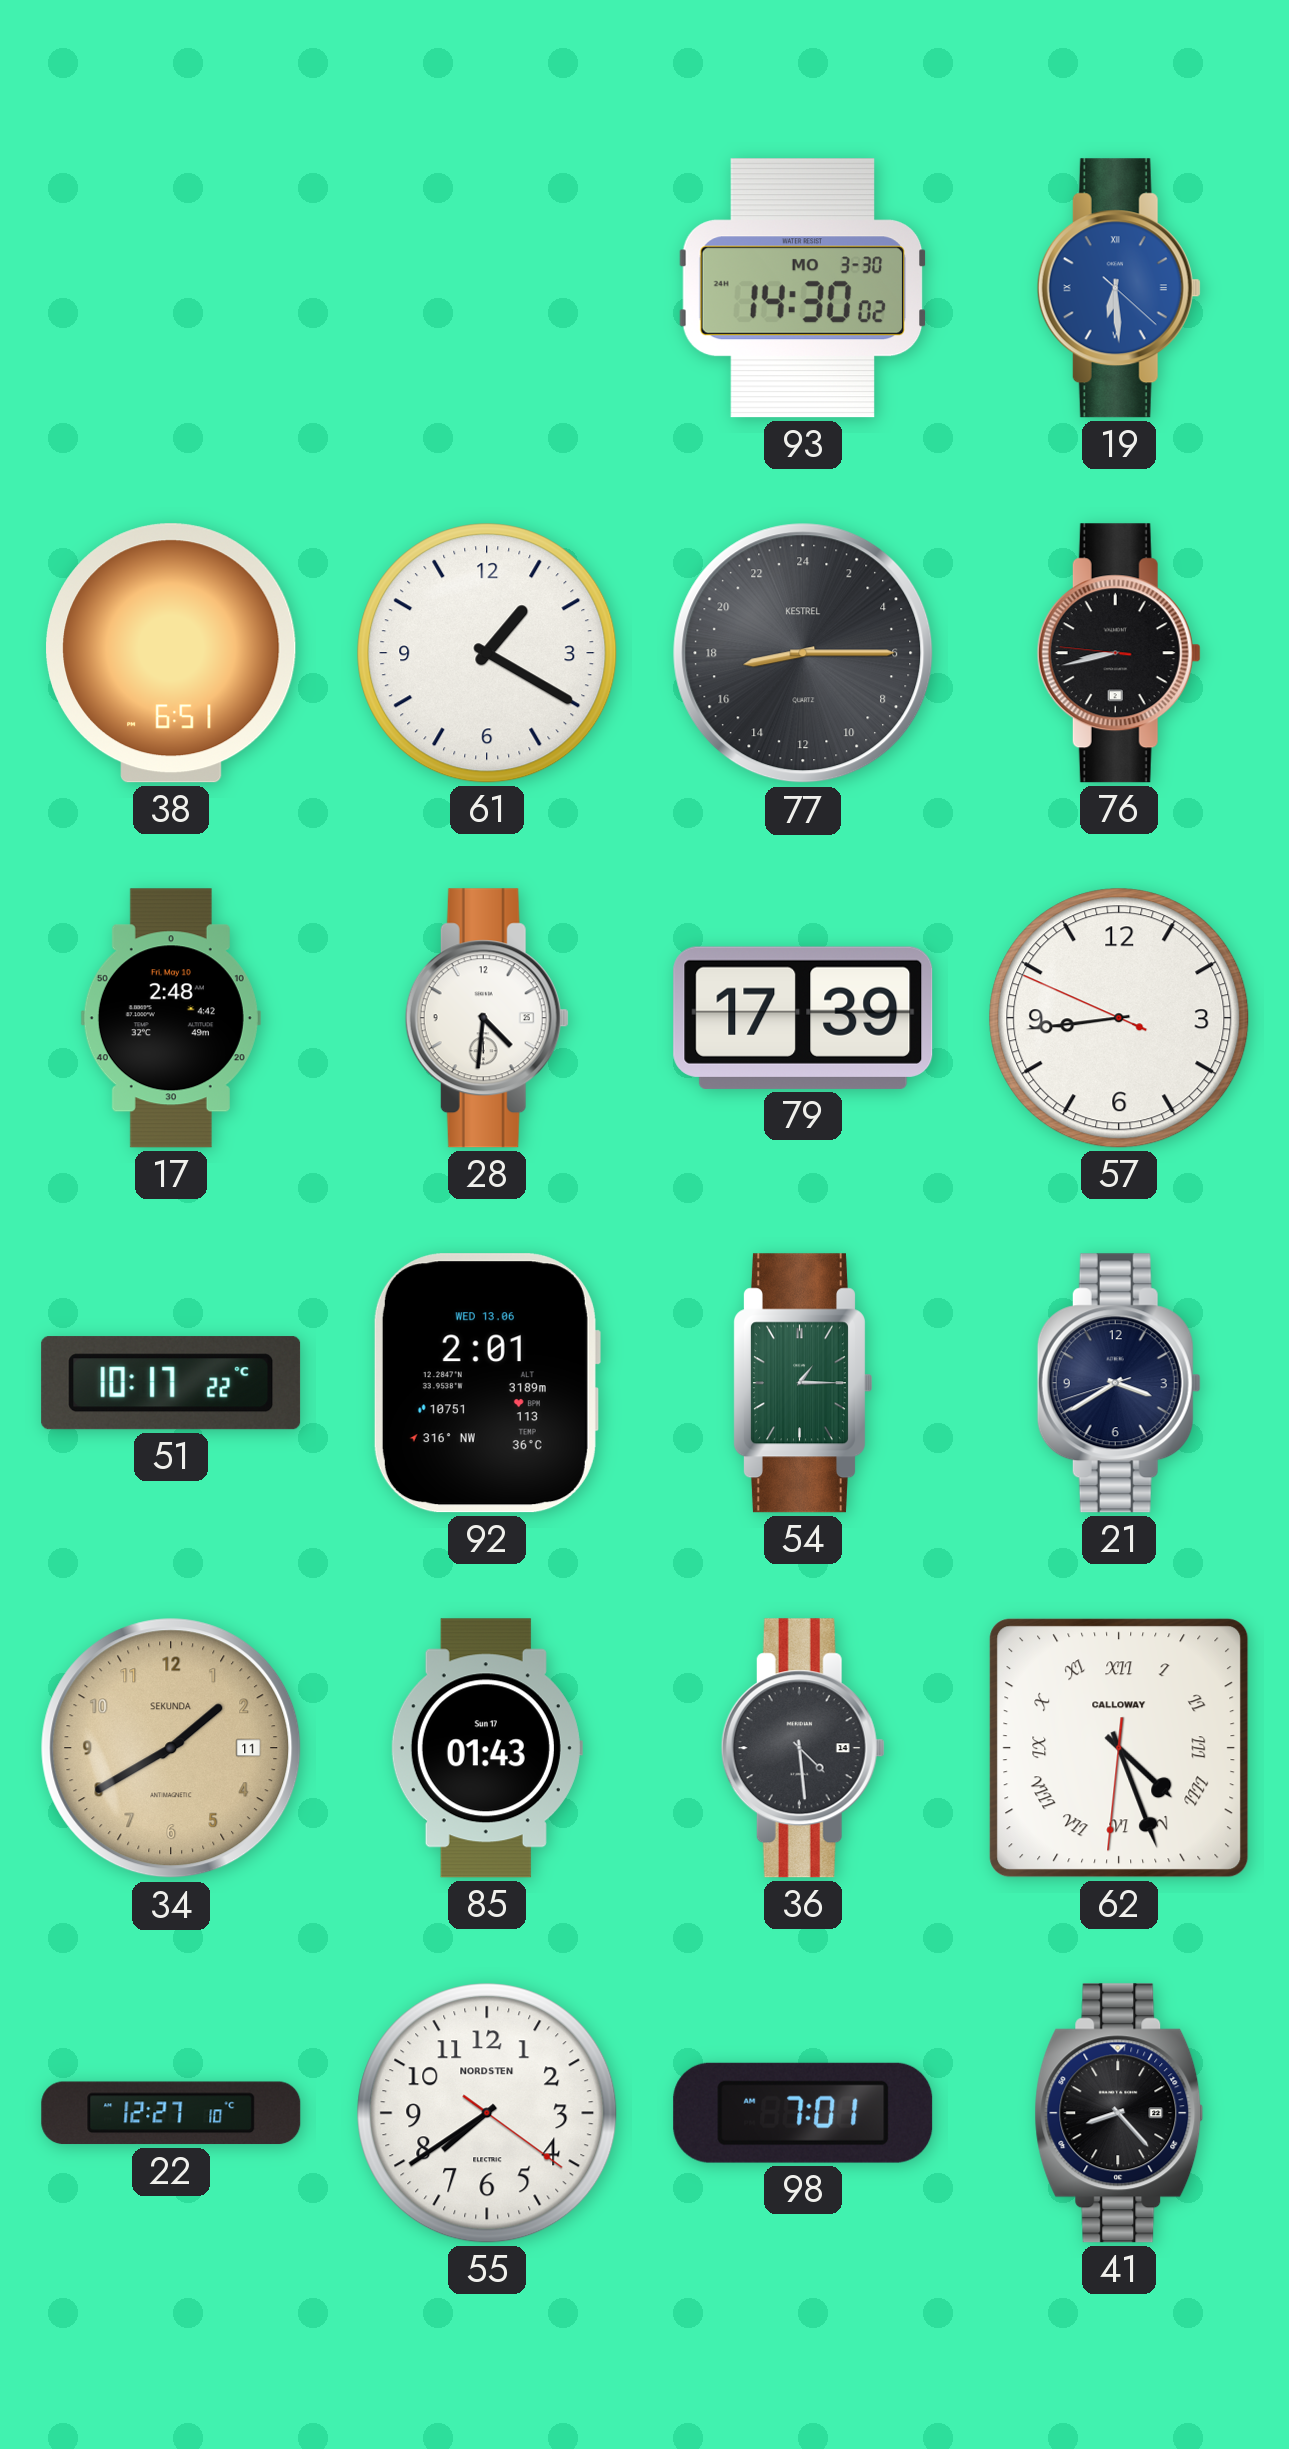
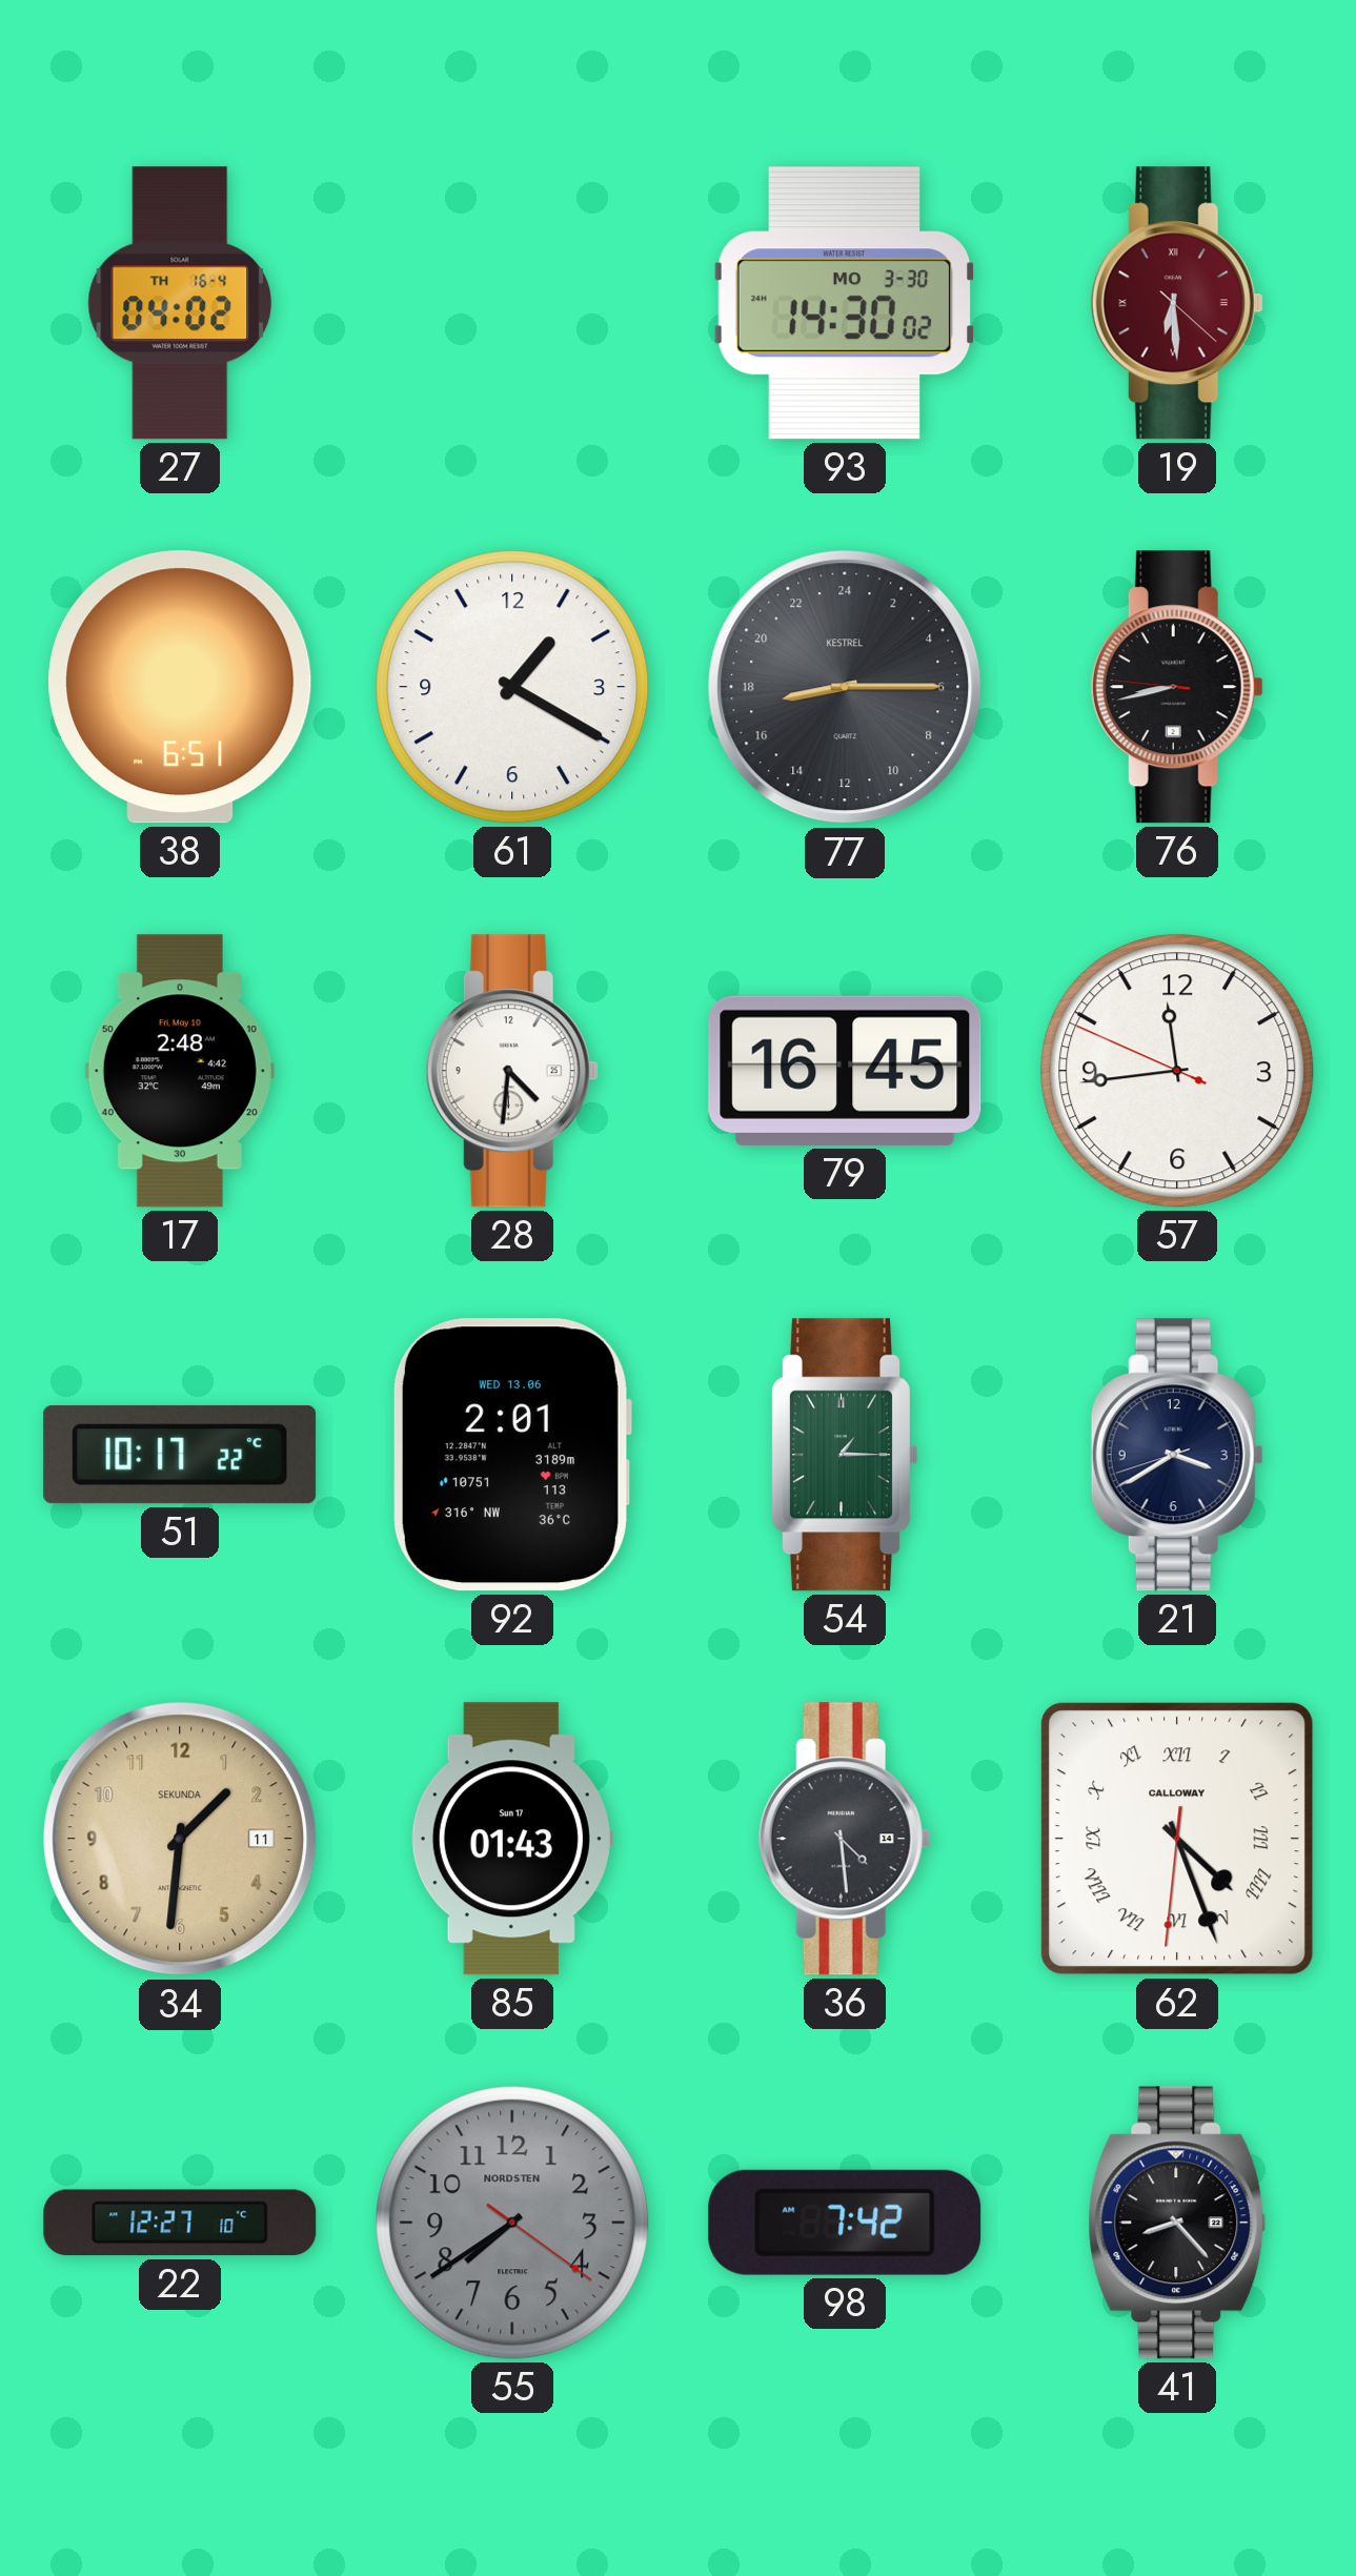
27: none -> 04:02
19 dial: blue -> burgundy
79: 17:39 -> 16:45
57: 8:43 -> 11:43
34: 1:40 -> 1:31
55 dial: white -> grey
98: 7:01 -> 7:42
